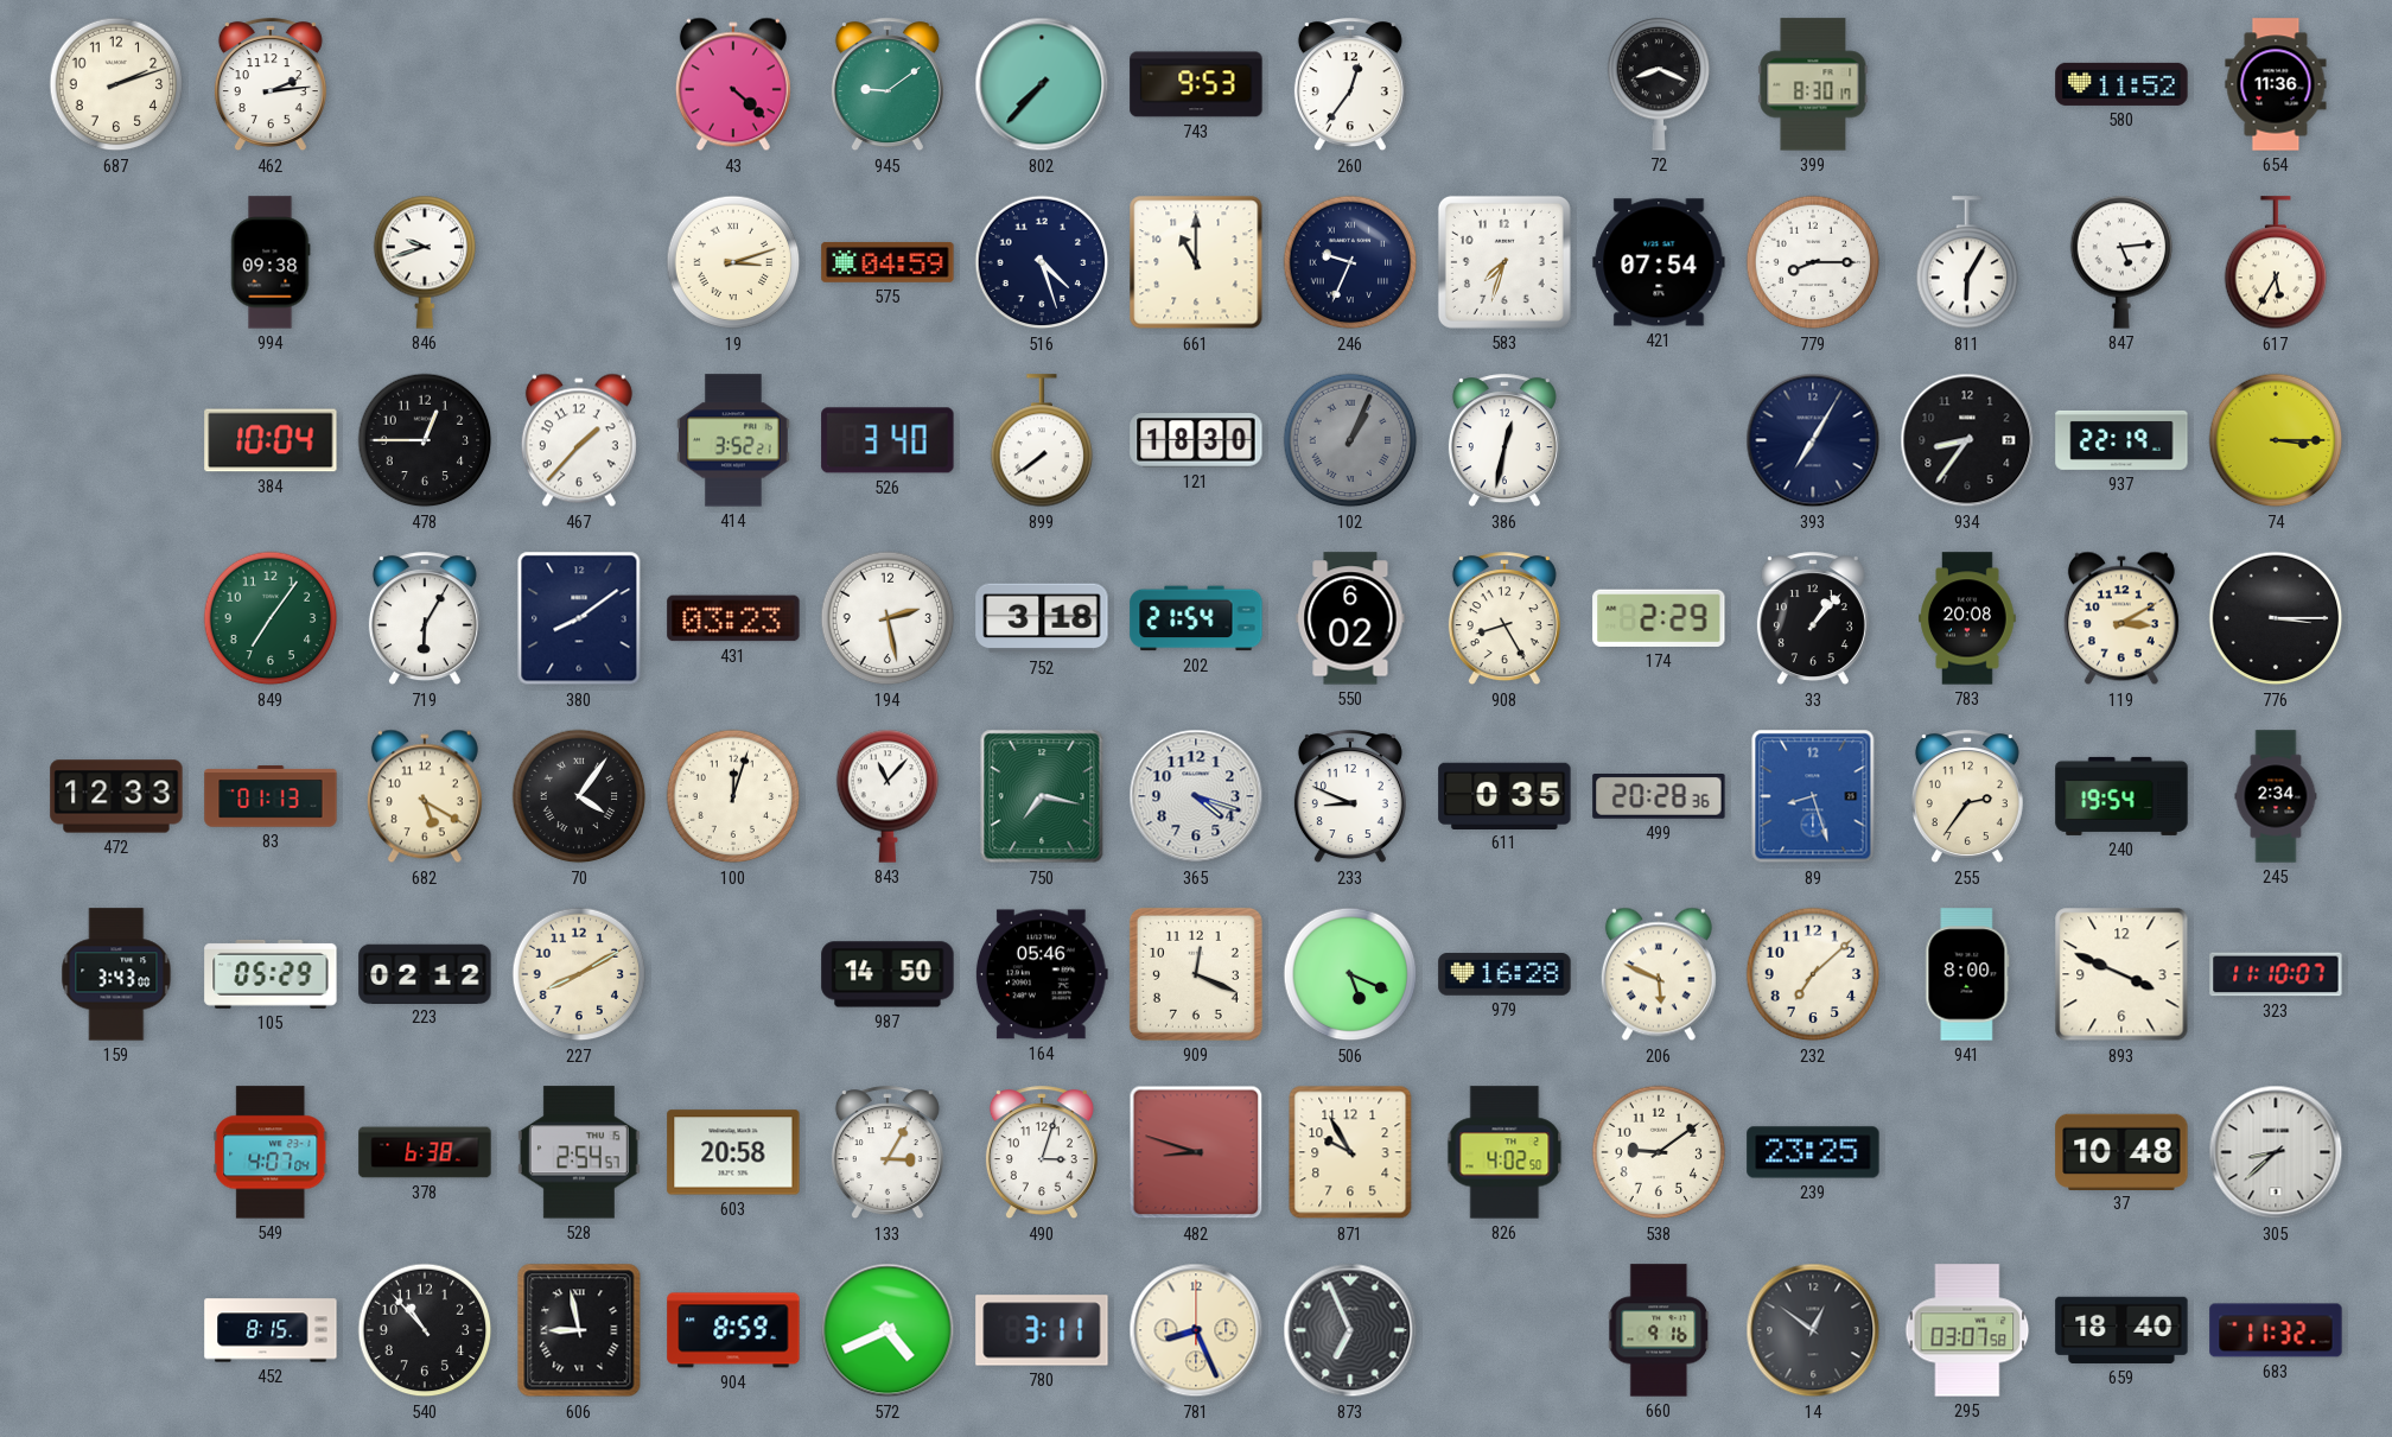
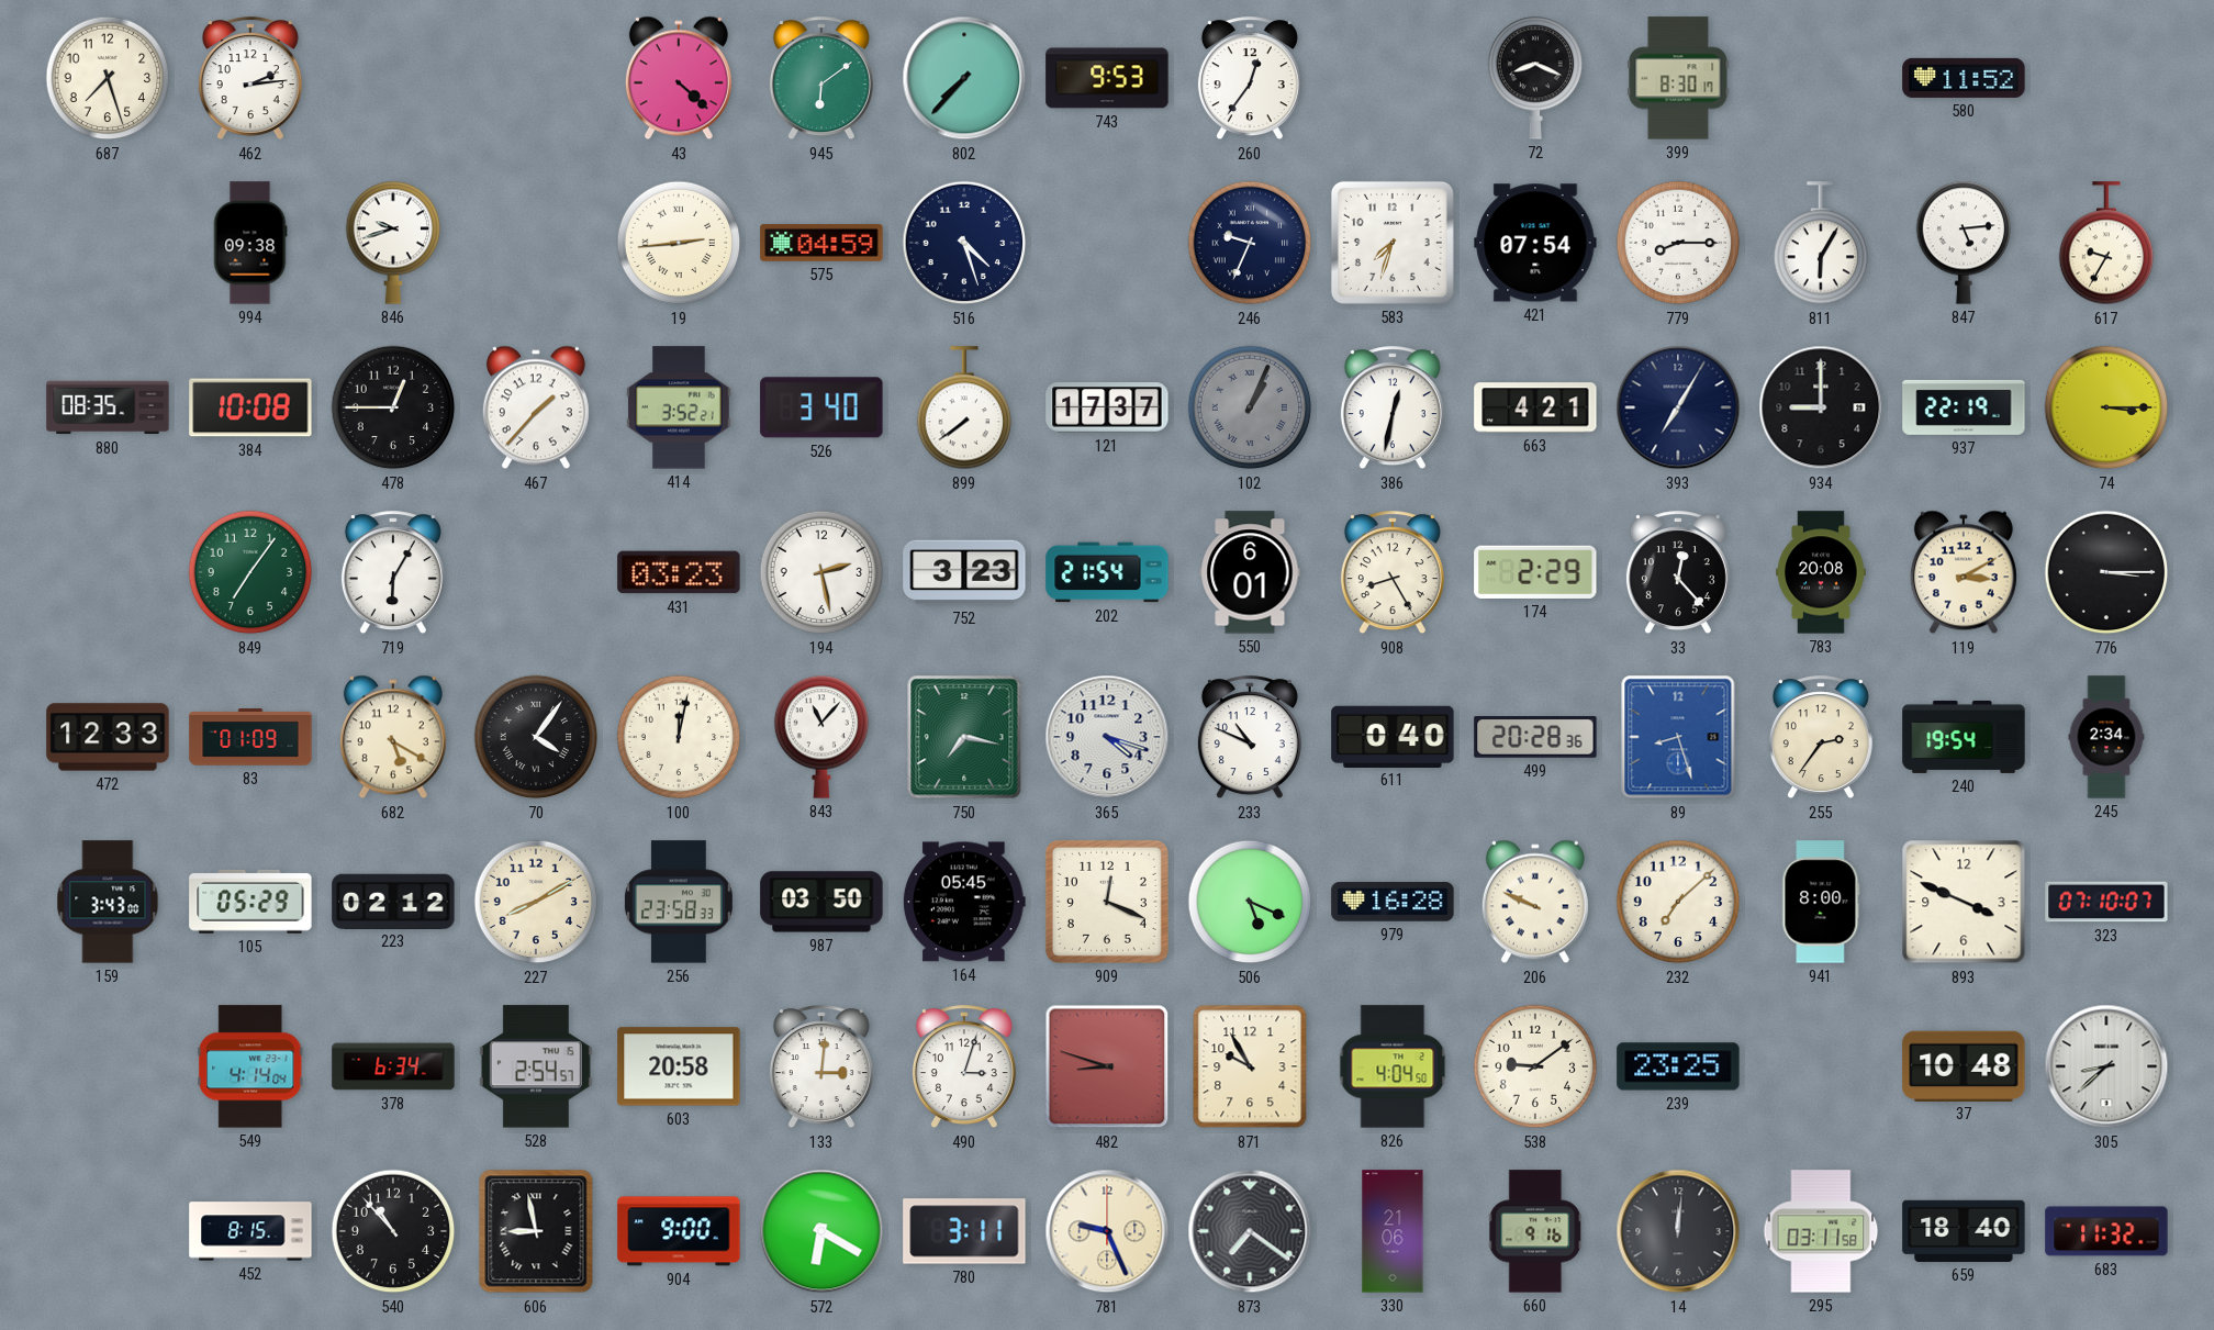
687: 2:12 -> 7:27
945: 9:09 -> 6:09
654: 11:36 -> none
19: 3:12 -> 2:44
661: 11:00 -> none
617: 5:35 -> 9:35
880: none -> 08:35
384: 10:04 -> 10:08
121: 18:30 -> 17:37
663: none -> 4:21
934: 8:36 -> 9:00
380: 8:09 -> none
752: 3:18 -> 3:23
550: 6:02 -> 6:01
33: 1:07 -> 12:23
83: 01:13 -> 01:09
100: 12:03 -> 12:02
233: 8:49 -> 10:49
611: 0:35 -> 0:40
256: none -> 23:58
987: 14:50 -> 03:50
164: 05:46 -> 05:45
206: 5:49 -> 9:49
323: 11:10 -> 07:10
549: 4:07 -> 4:14
378: 6:38 -> 6:34
133: 3:05 -> 3:01
826: 4:02 -> 4:04
904: 8:59 -> 9:00
572: 4:41 -> 6:20
781: 8:26 -> 9:26
873: 6:56 -> 7:21
330: none -> 21:06
14: 12:51 -> 12:01
295: 03:07 -> 03:11
